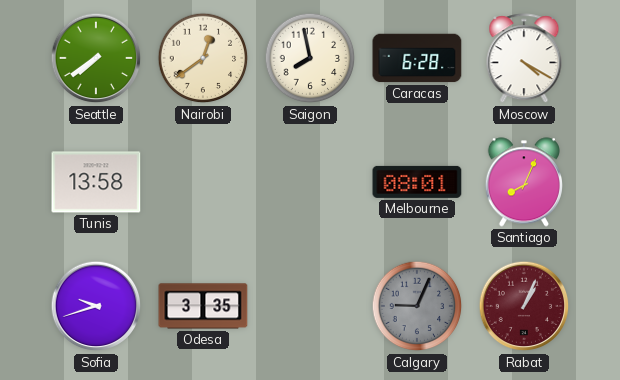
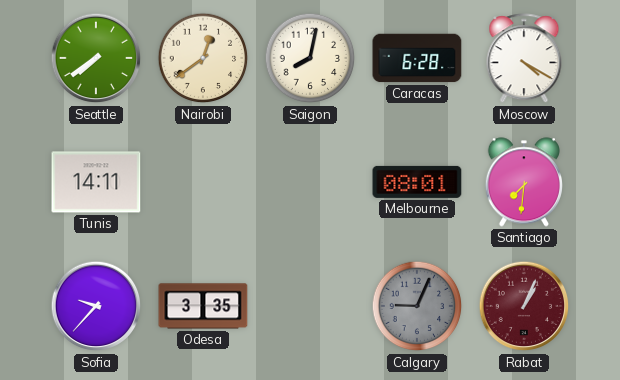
Saigon: 7:58 -> 8:02
Tunis: 13:58 -> 14:11
Santiago: 8:04 -> 7:31
Sofia: 9:42 -> 9:37
